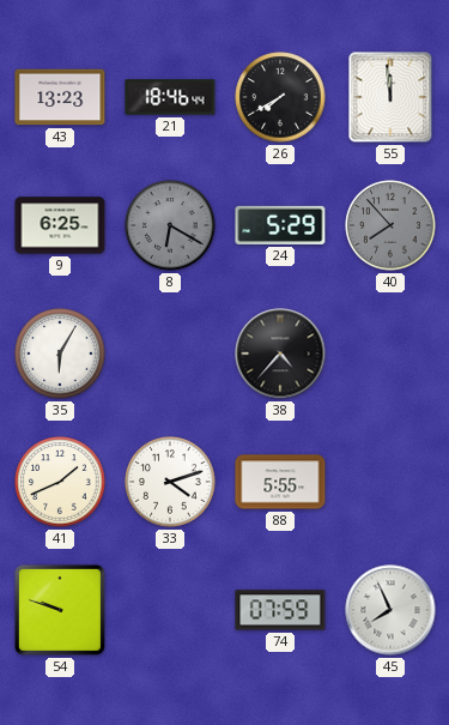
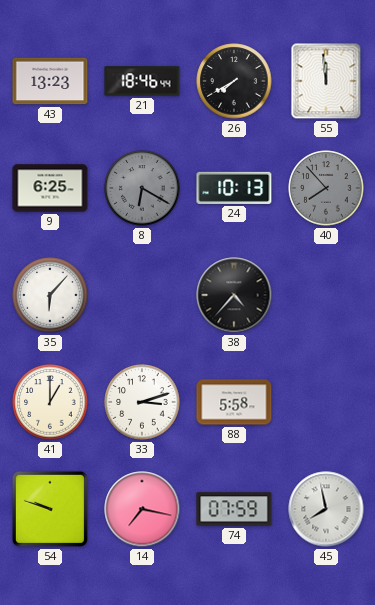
24: 5:29 -> 10:13
35: 6:05 -> 6:07
41: 1:41 -> 1:00
33: 4:12 -> 3:12
88: 5:55 -> 5:58
14: none -> 7:17
45: 7:56 -> 7:58
